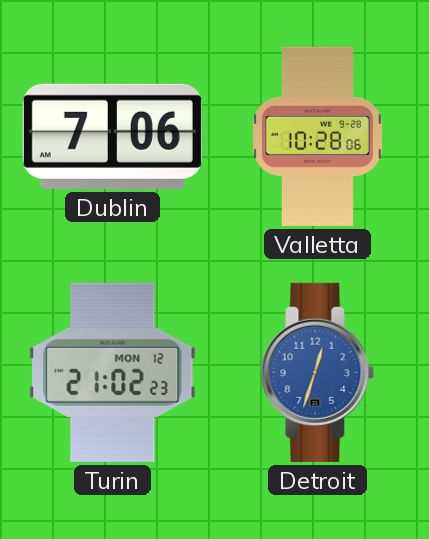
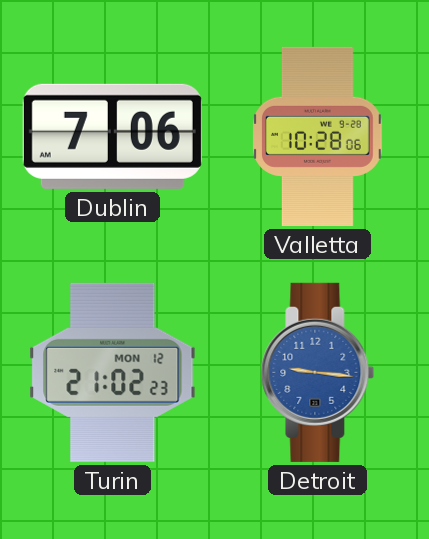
Detroit: 12:33 -> 9:16
